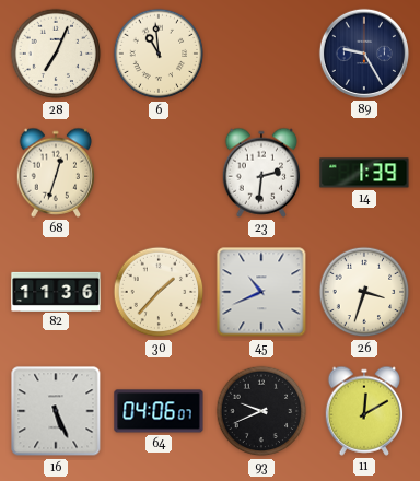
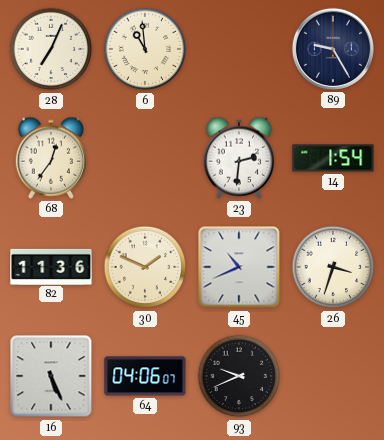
68: 12:33 -> 12:36
14: 1:39 -> 1:54
30: 1:37 -> 1:49
11: 12:10 -> none
